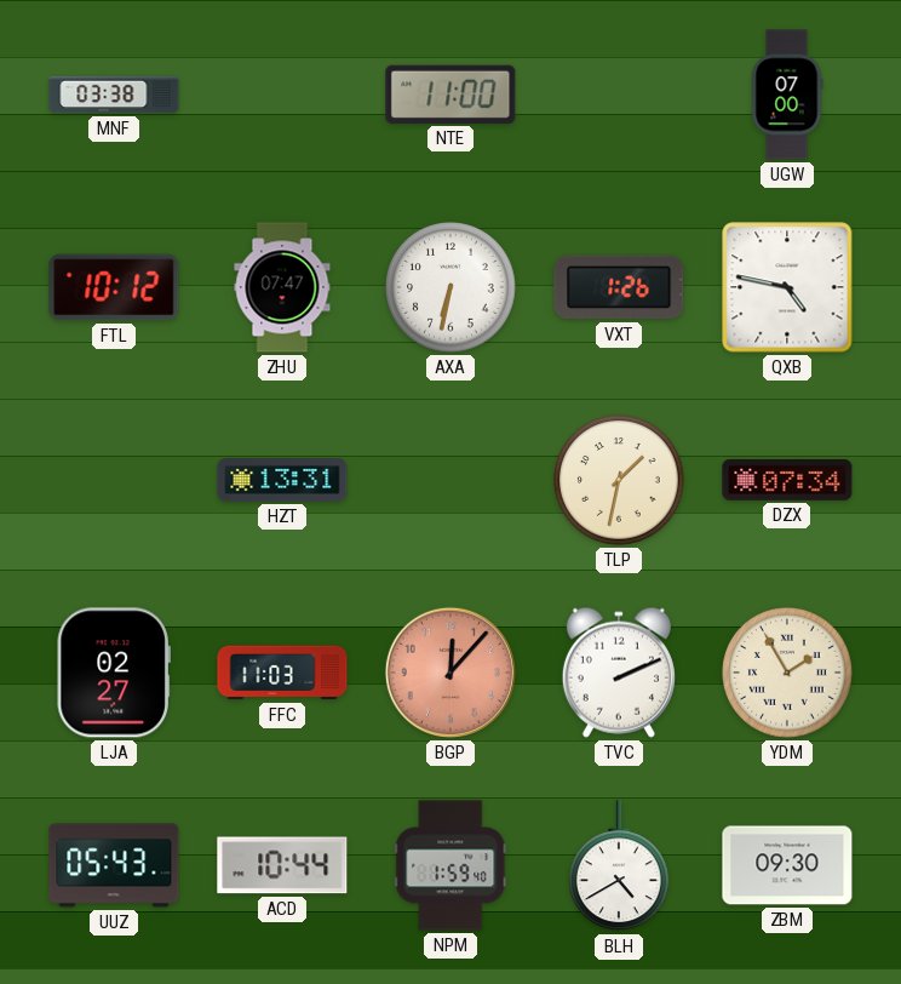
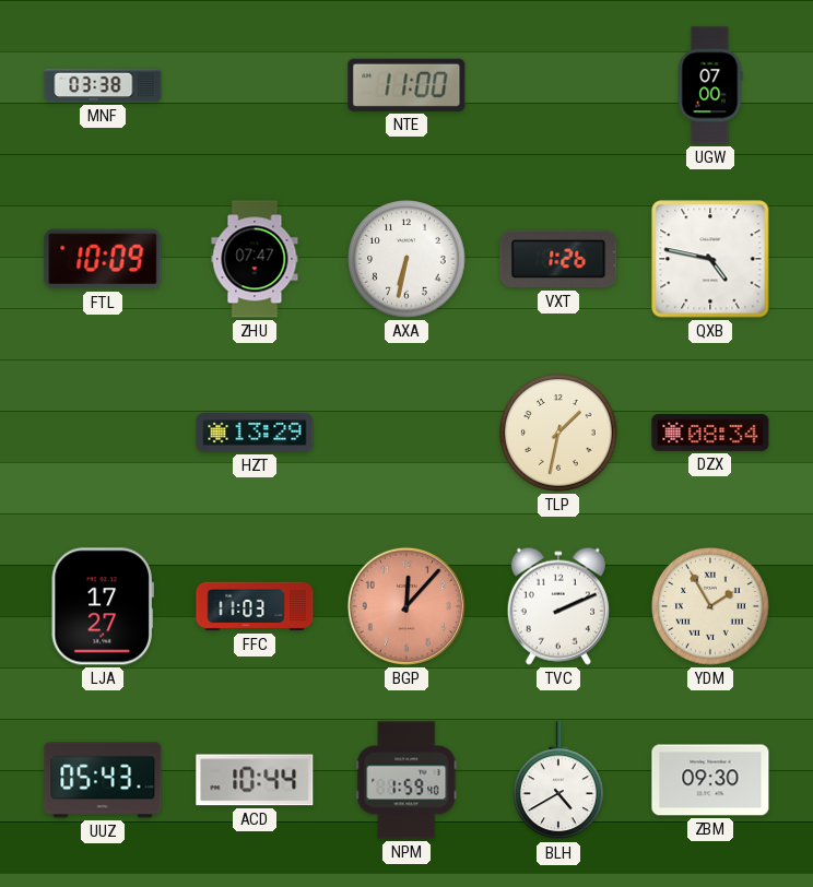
FTL: 10:12 -> 10:09
HZT: 13:31 -> 13:29
DZX: 07:34 -> 08:34
LJA: 02:27 -> 17:27
